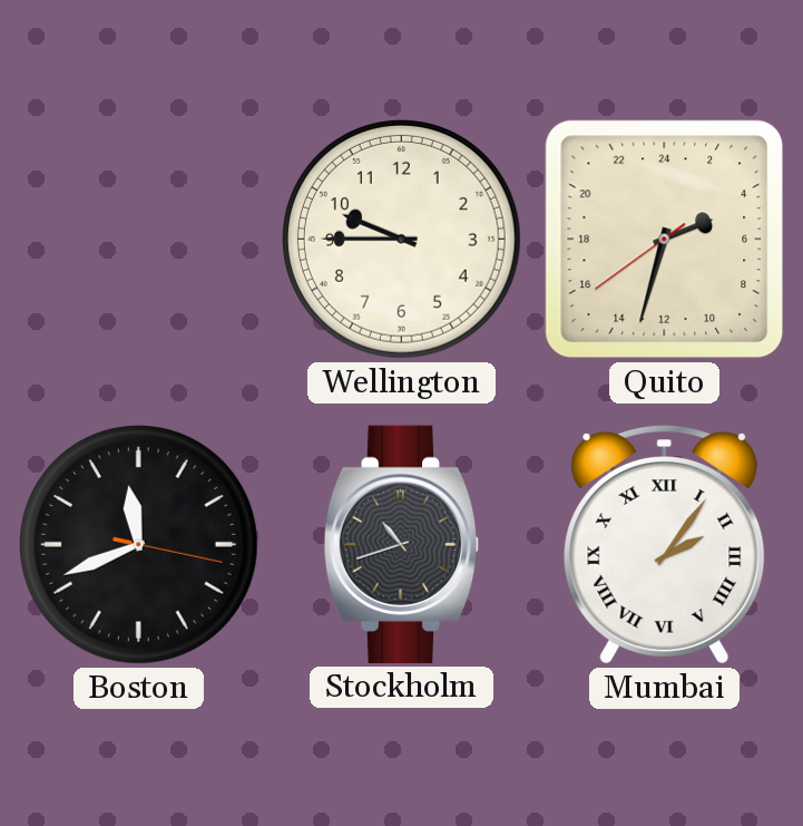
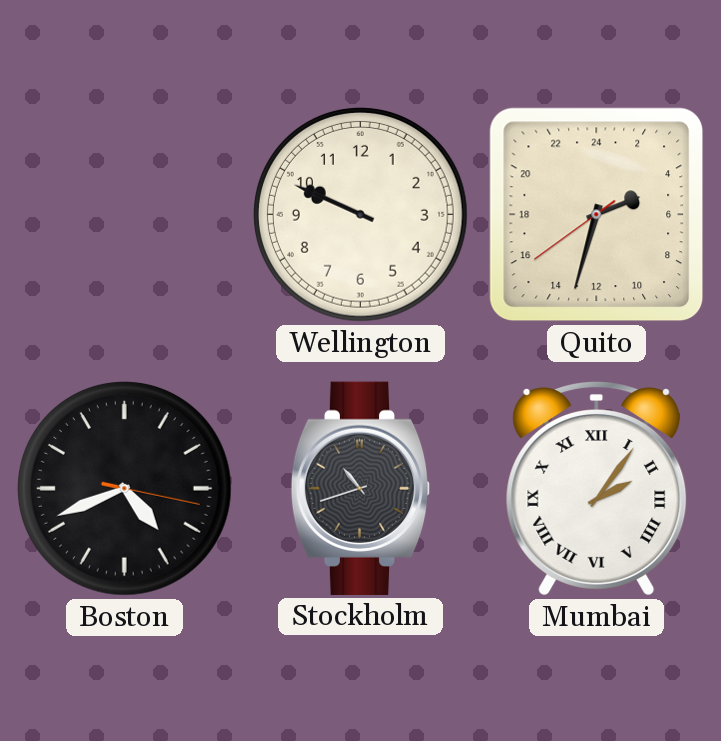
Wellington: 9:45 -> 9:49
Boston: 11:41 -> 4:41
